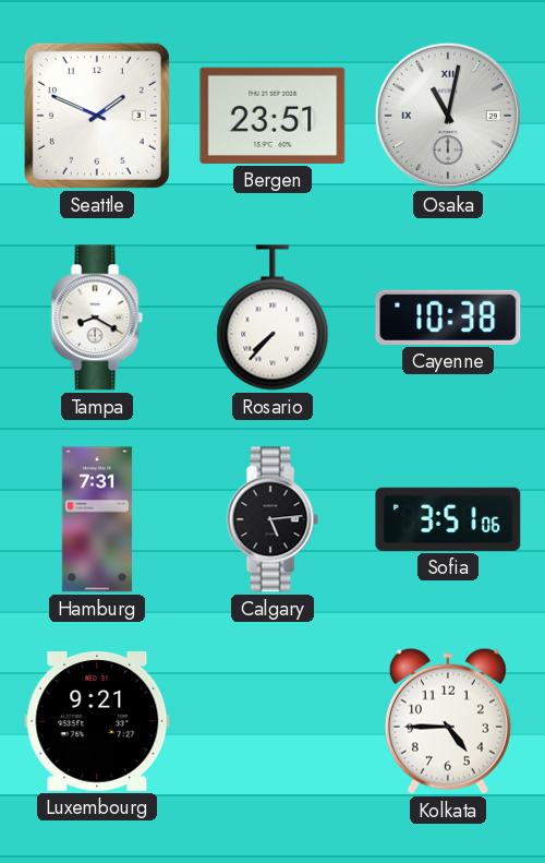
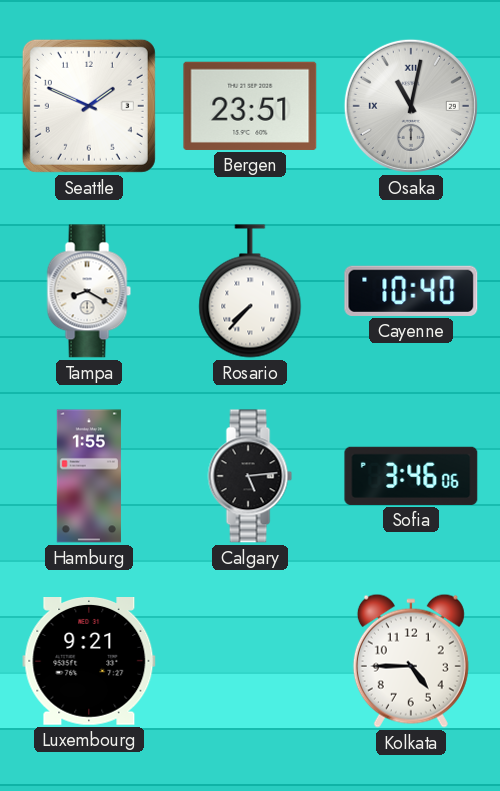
Cayenne: 10:38 -> 10:40
Hamburg: 7:31 -> 1:55
Sofia: 3:51 -> 3:46
